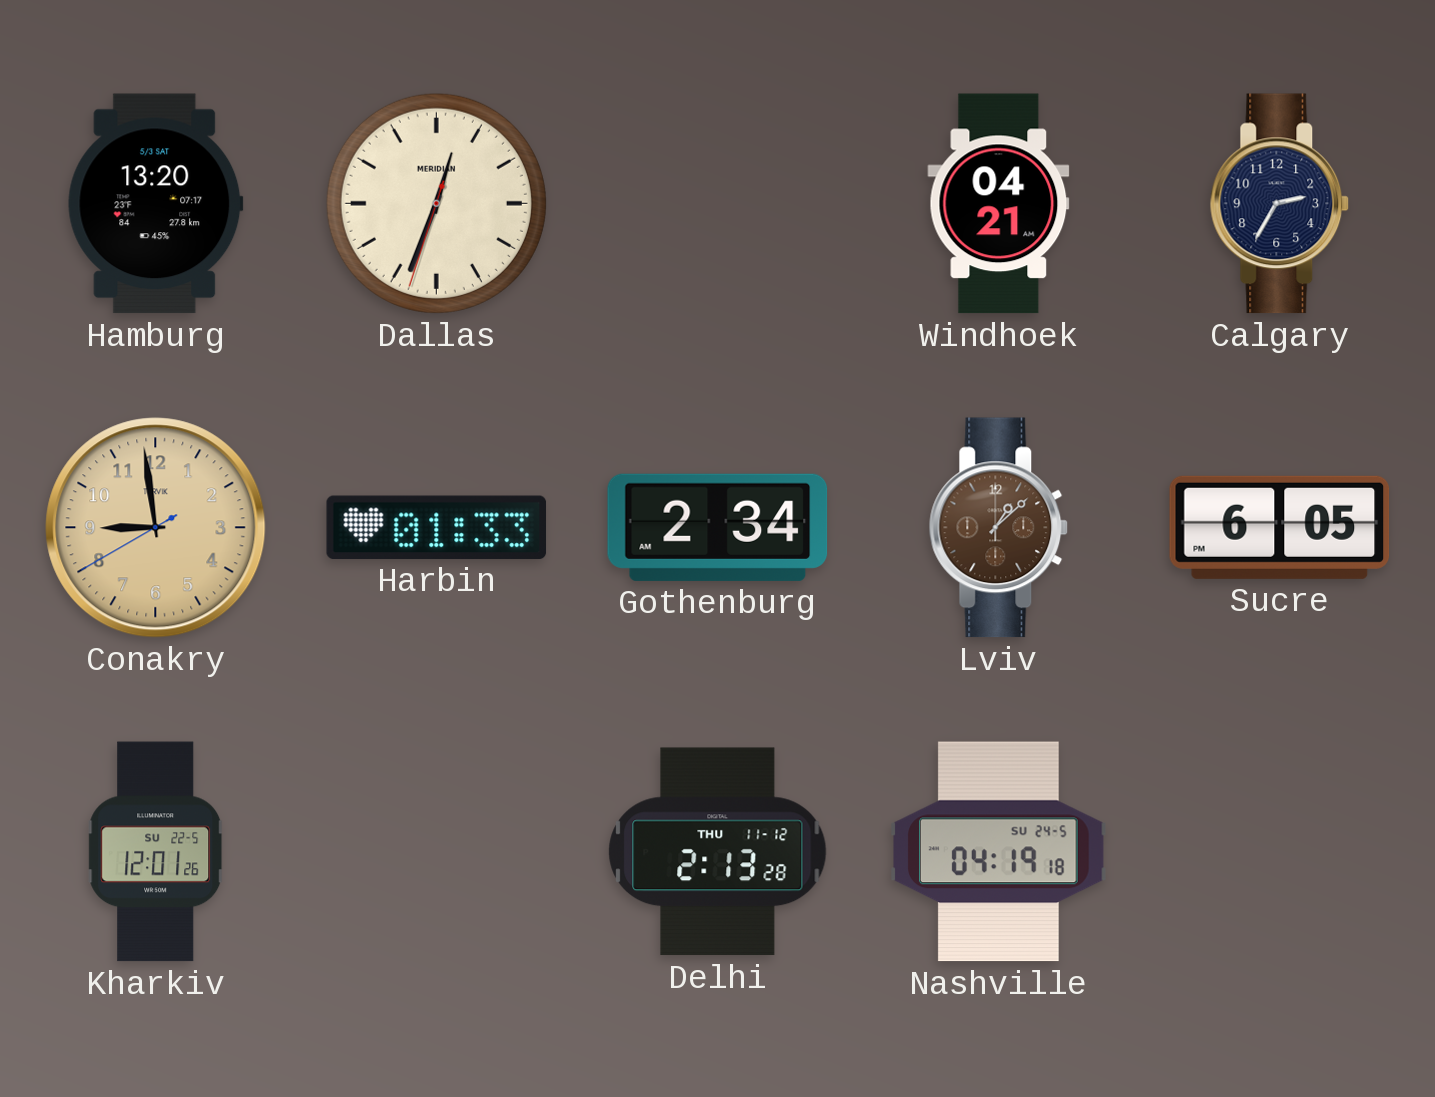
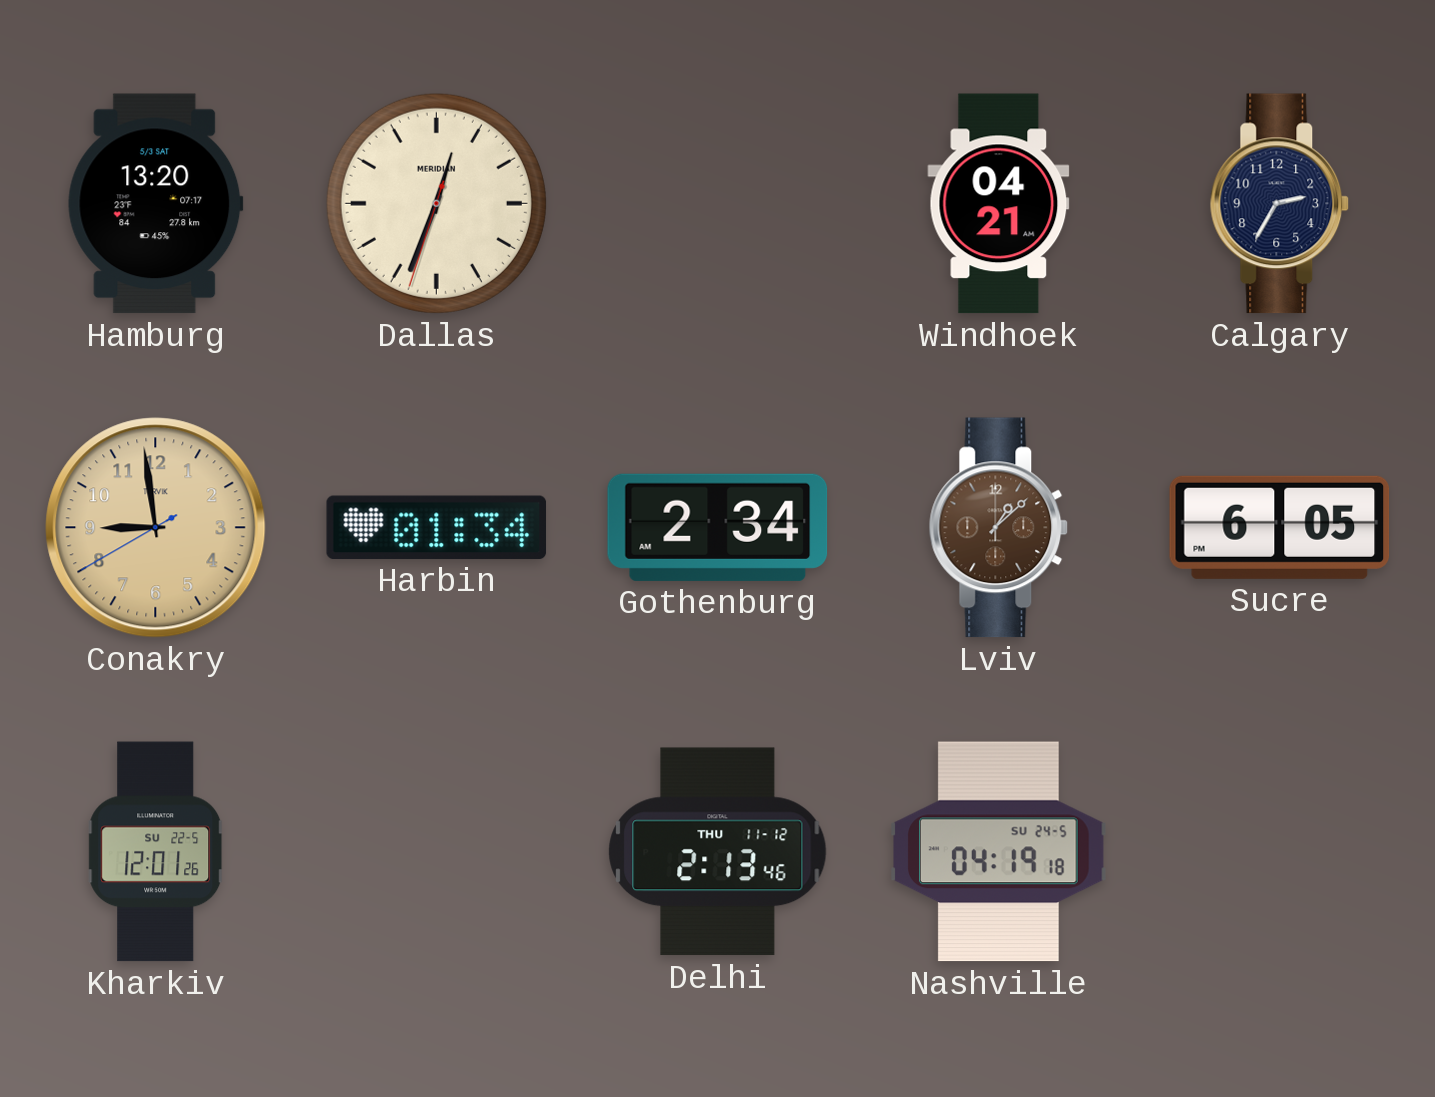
Harbin: 01:33 -> 01:34
Delhi: 2:13:28 -> 2:13:46
